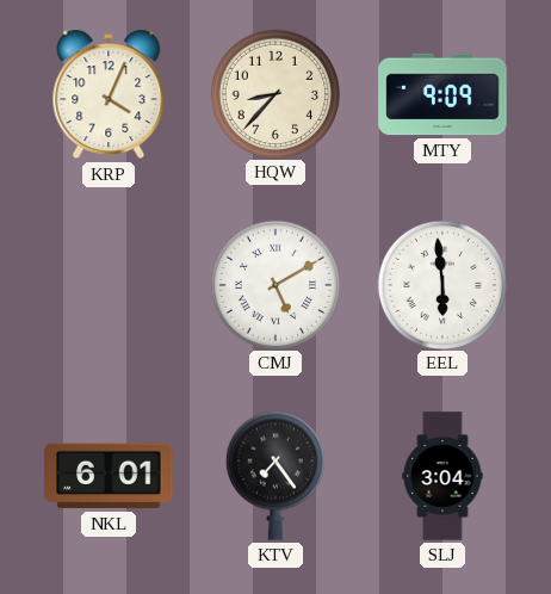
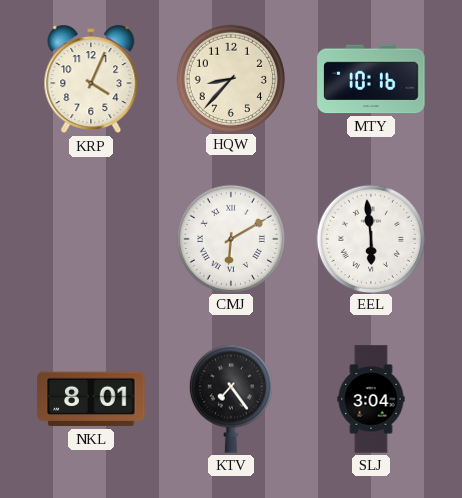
MTY: 9:09 -> 10:16
CMJ: 5:10 -> 6:10
NKL: 6:01 -> 8:01
